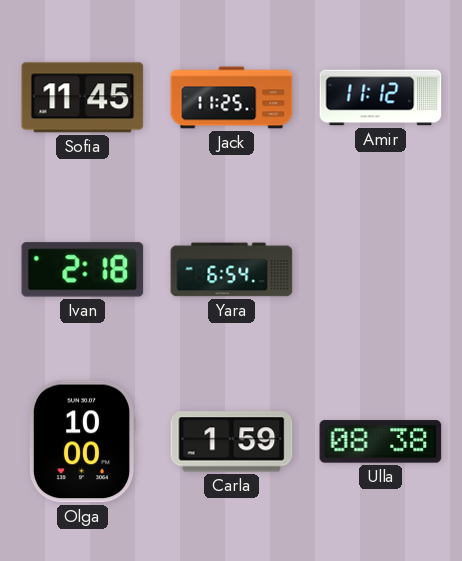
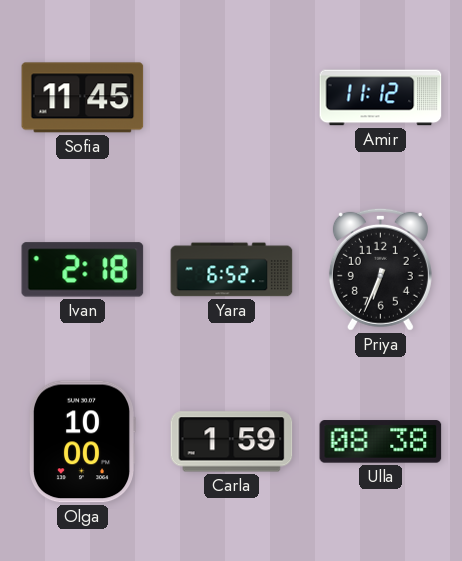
Jack: 11:25 -> none
Yara: 6:54 -> 6:52
Priya: none -> 6:34
